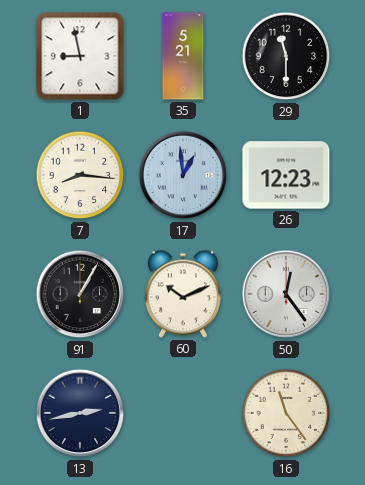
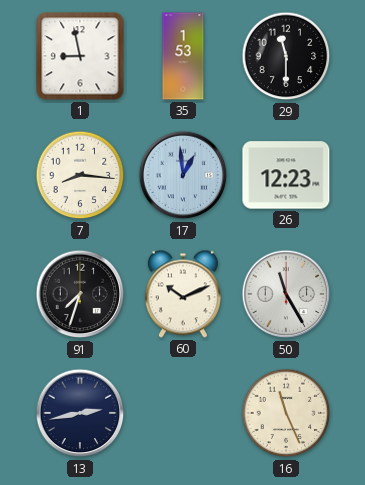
35: 5:21 -> 1:53
91: 1:05 -> 7:33
50: 12:24 -> 11:25
16: 11:24 -> 11:26
